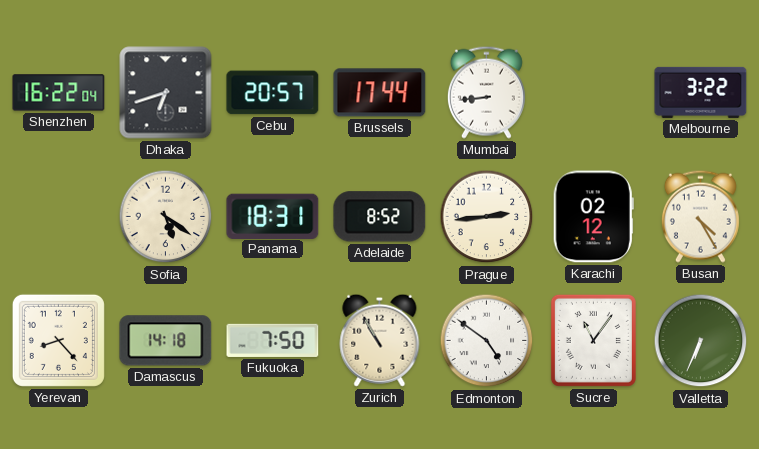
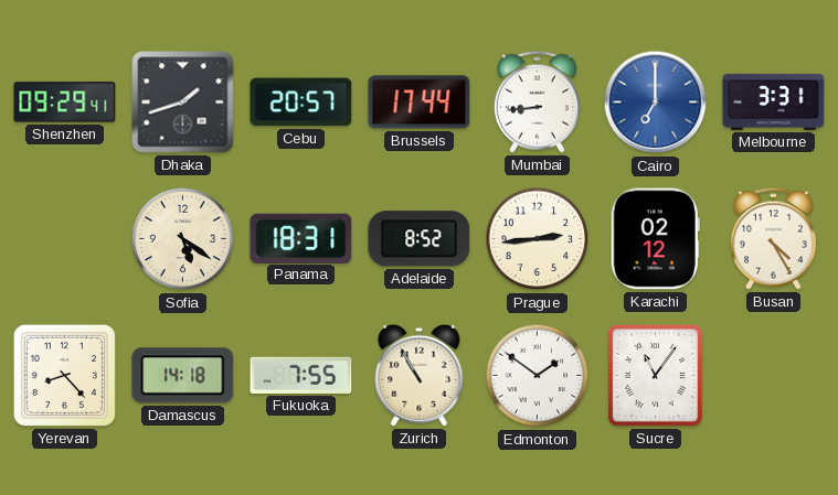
Shenzhen: 16:22 -> 09:29
Dhaka: 6:42 -> 1:42
Cairo: none -> 7:00
Melbourne: 3:22 -> 3:31
Fukuoka: 7:50 -> 7:55
Edmonton: 4:51 -> 1:51
Valletta: 6:34 -> none
